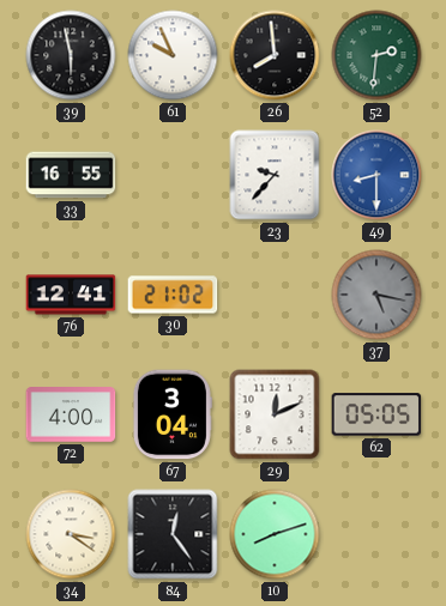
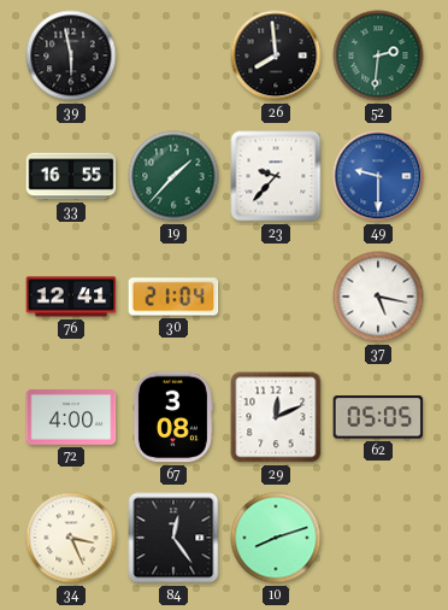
61: 9:56 -> none
19: none -> 1:37
49: 8:30 -> 9:30
30: 21:02 -> 21:04
37 dial: grey -> white
67: 3:04 -> 3:08
34: 3:21 -> 3:26
